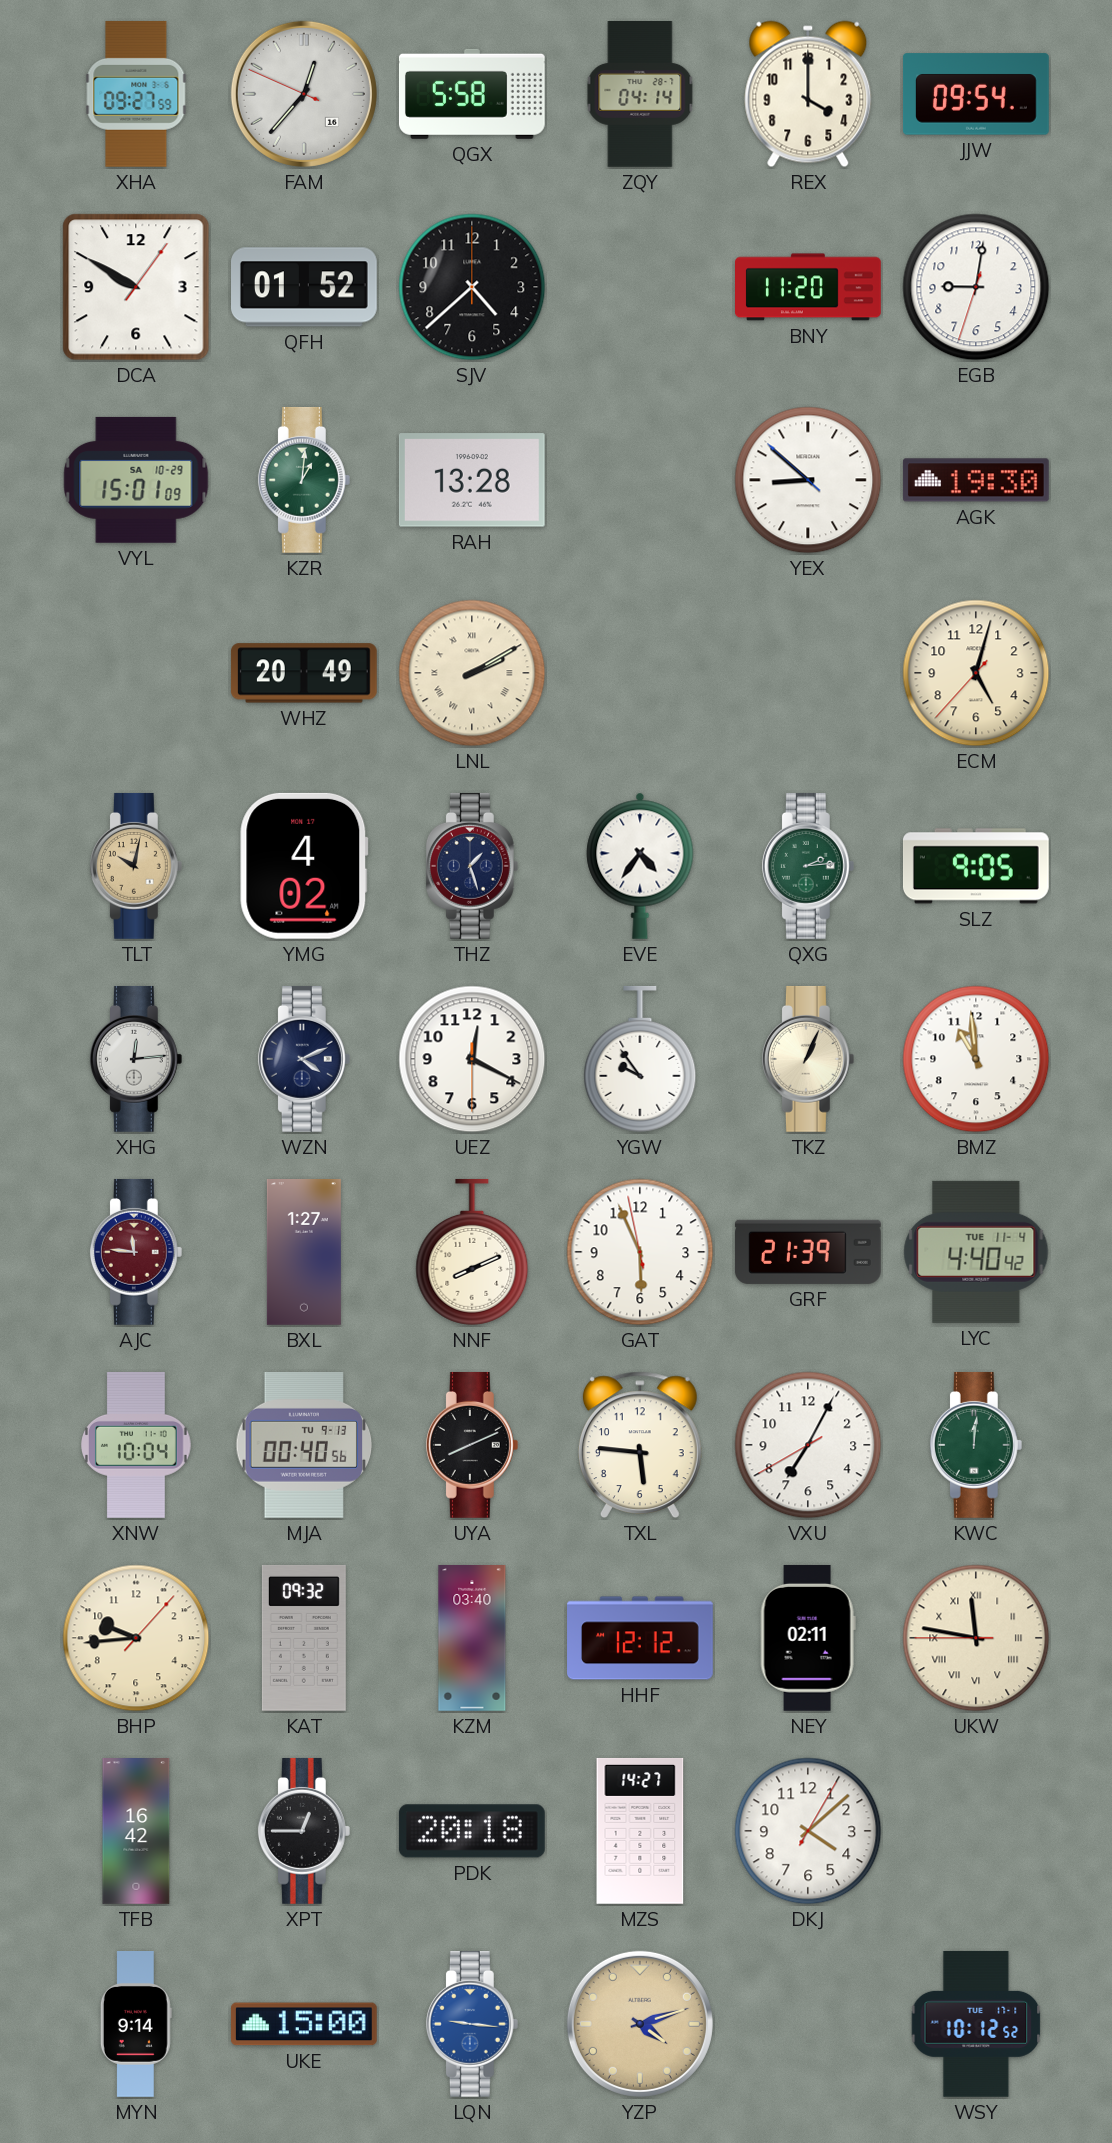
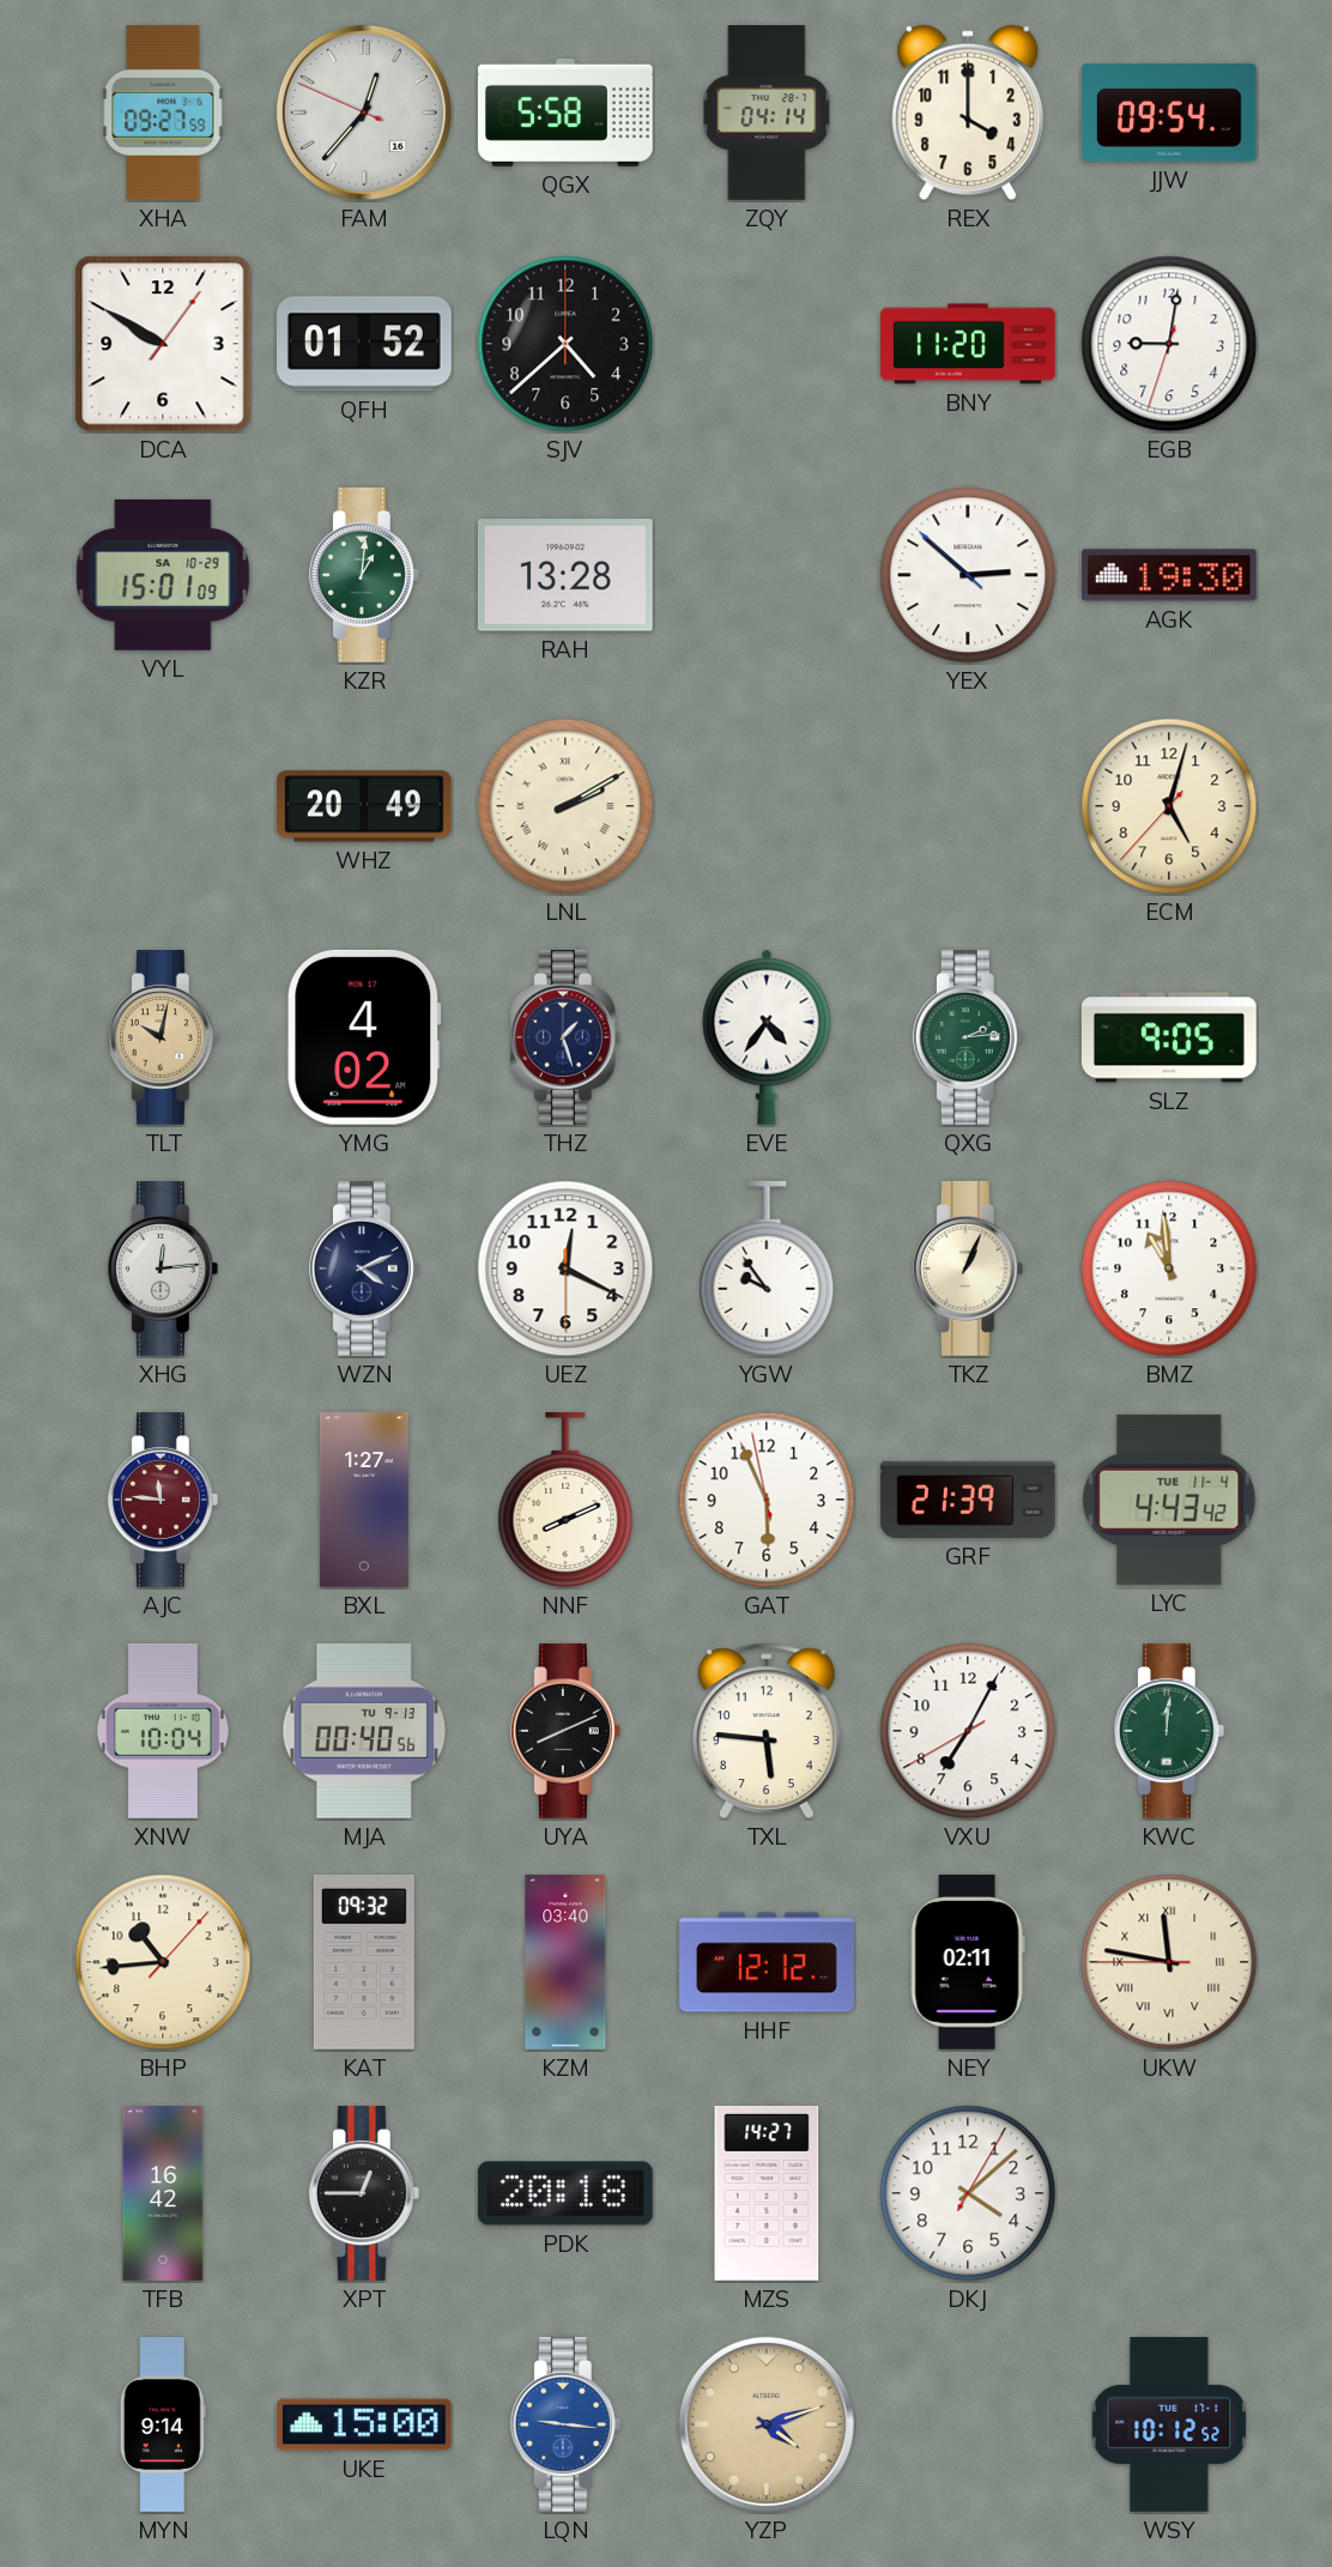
YEX: 8:51 -> 2:51
LYC: 4:40 -> 4:43
BHP: 9:44 -> 10:44
